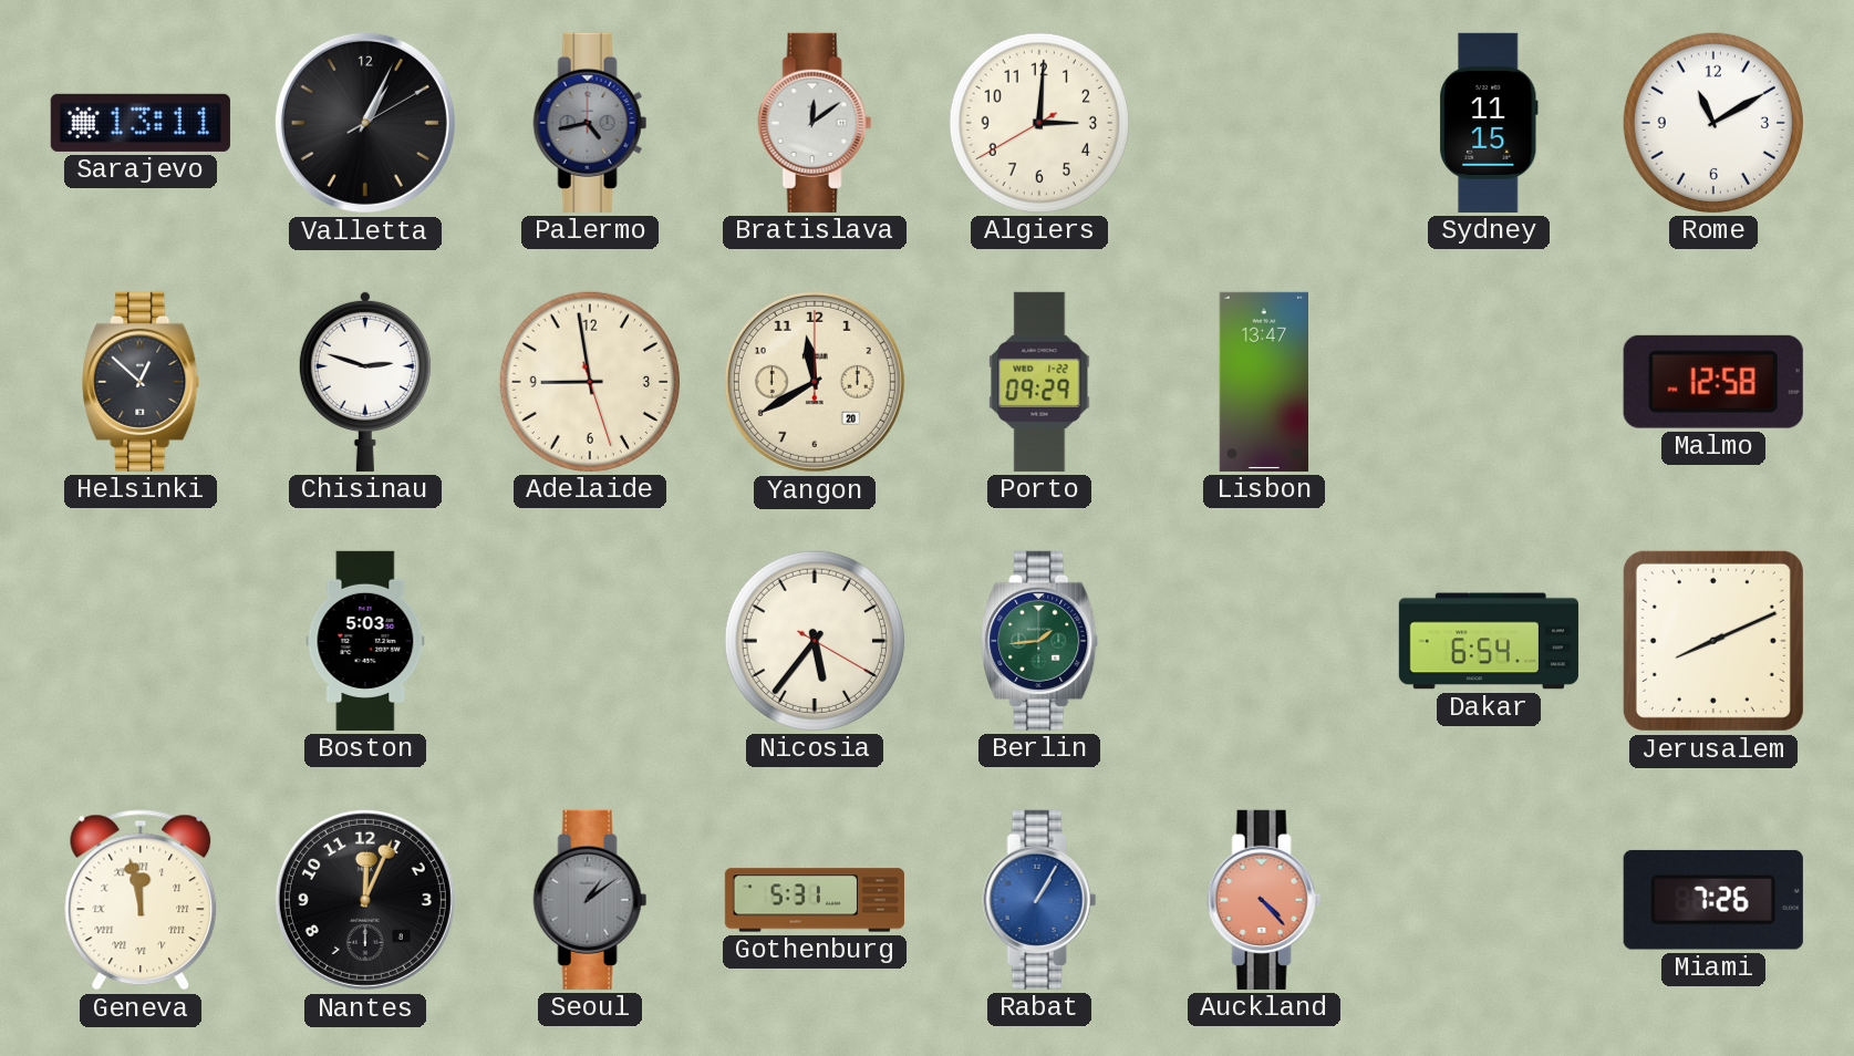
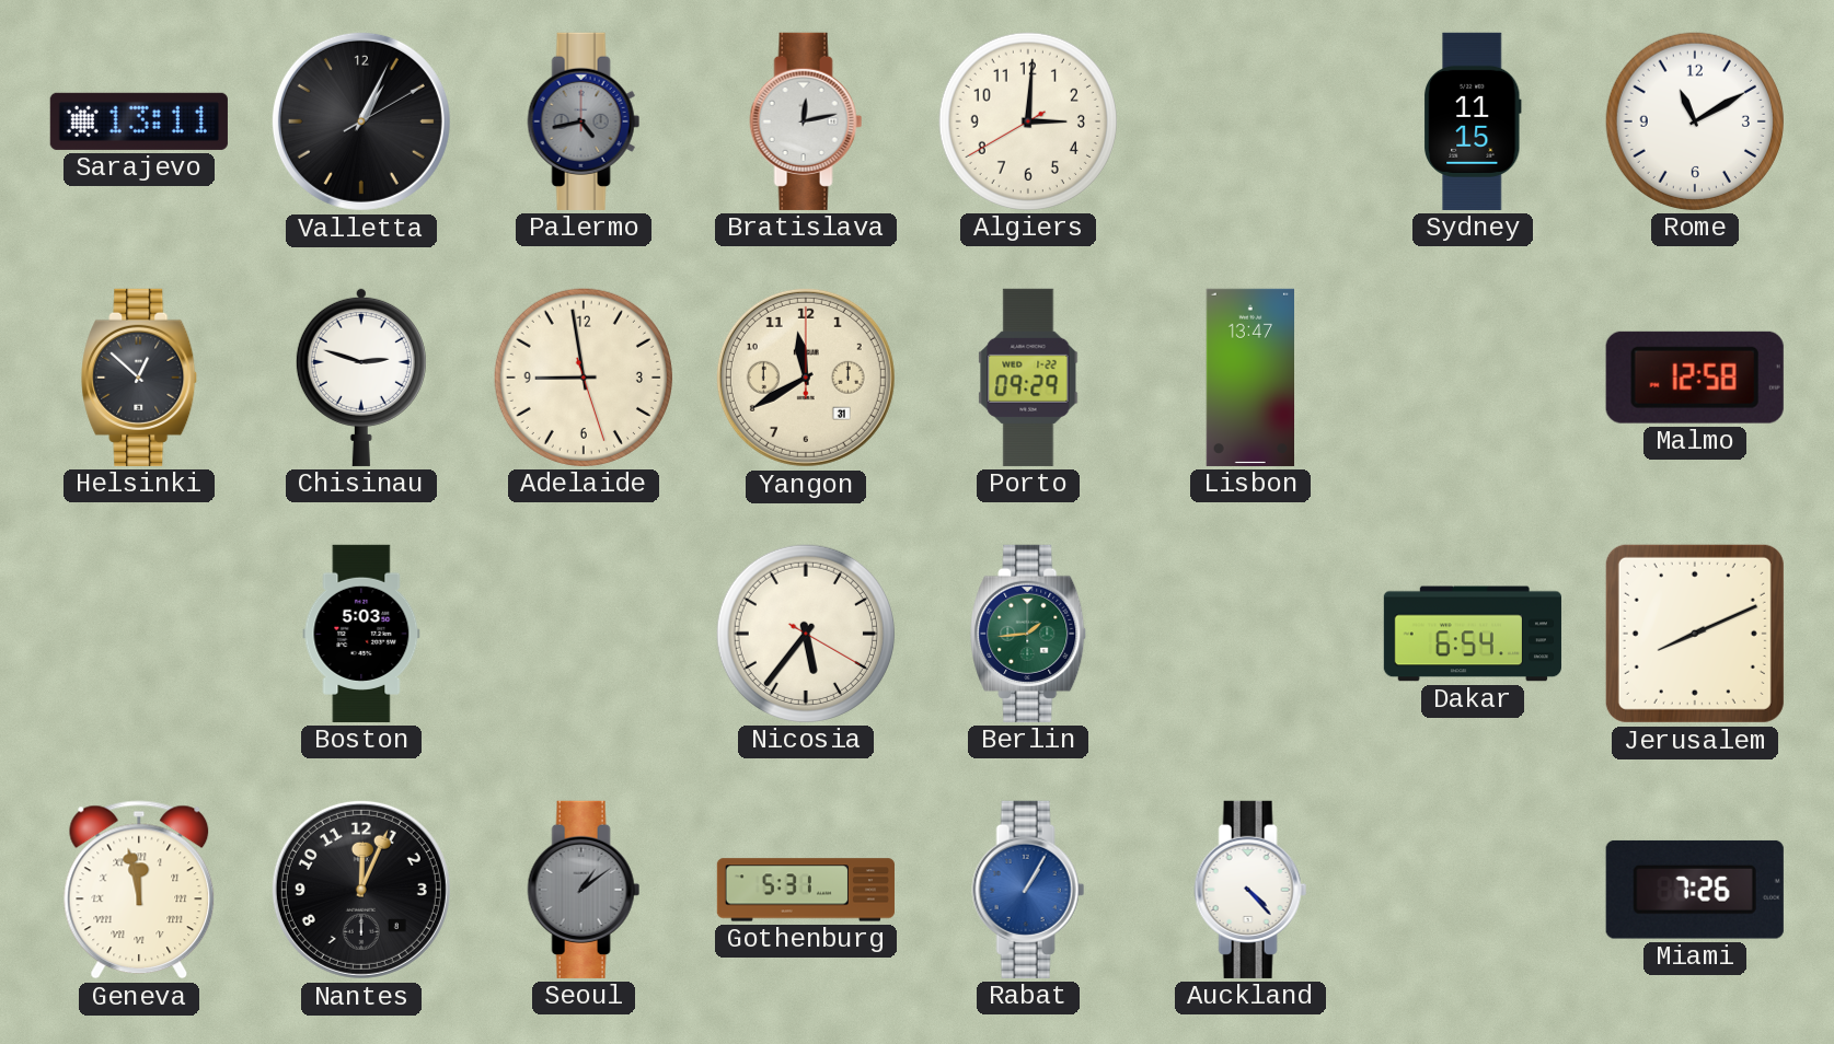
Bratislava: 12:09 -> 12:13
Yangon date: 20 -> 31
Auckland dial: salmon -> white
